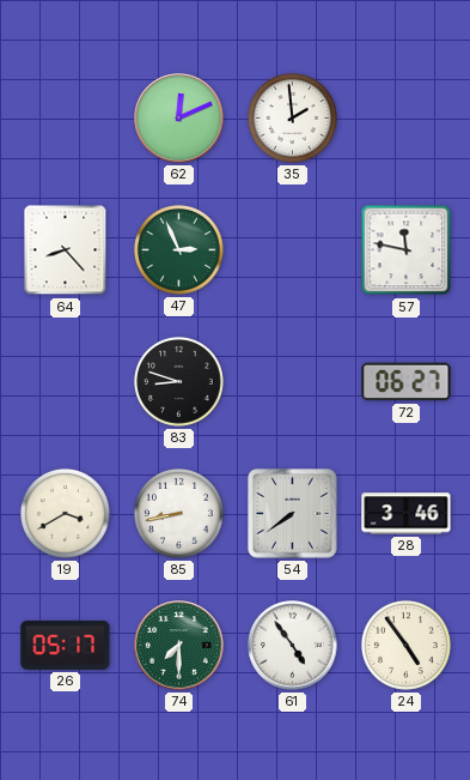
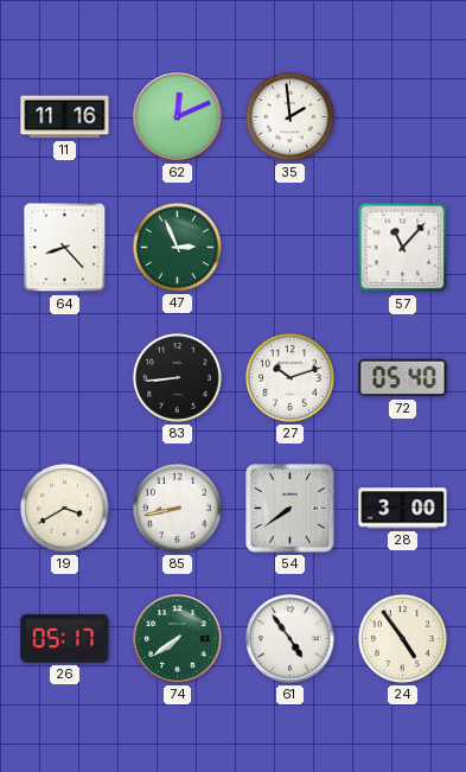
11: none -> 11:16
57: 11:47 -> 11:07
83: 8:48 -> 8:44
27: none -> 10:12
72: 06:27 -> 05:40
28: 3:46 -> 3:00
74: 7:30 -> 7:39
